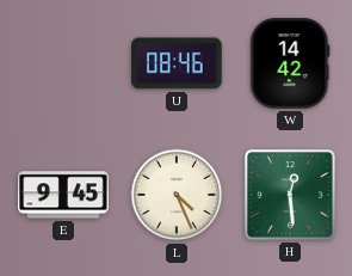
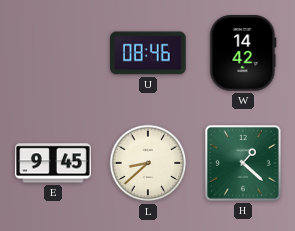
L: 4:26 -> 8:38
H: 12:29 -> 1:22
